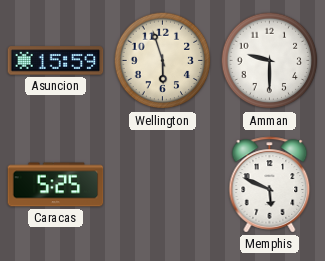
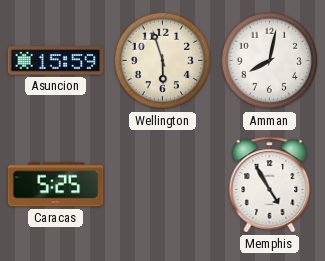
Amman: 9:30 -> 8:02
Memphis: 5:49 -> 4:55
